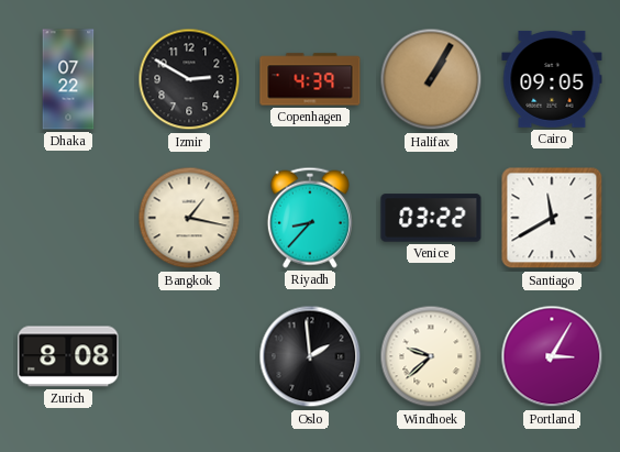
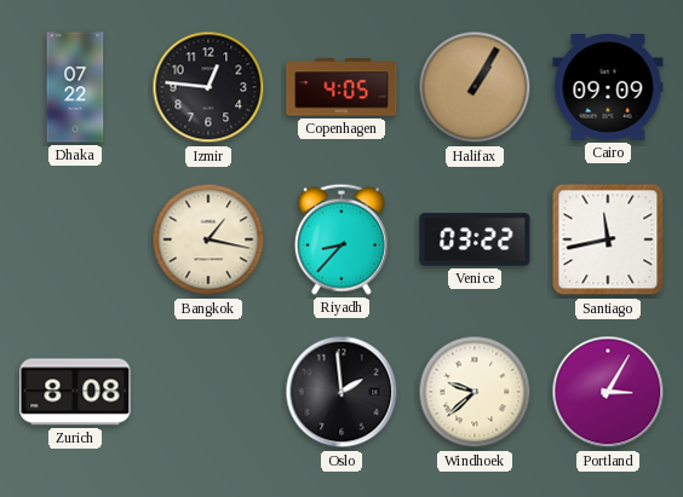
Izmir: 2:50 -> 12:46
Copenhagen: 4:39 -> 4:05
Cairo: 09:05 -> 09:09
Santiago: 11:40 -> 11:43
